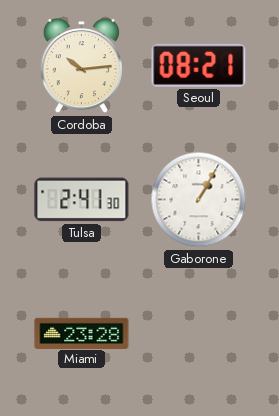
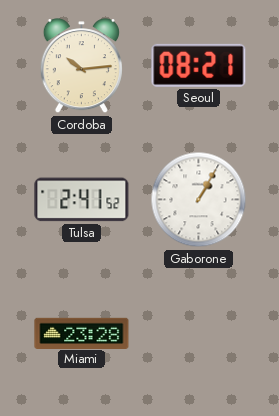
Tulsa: 2:41:30 -> 2:41:52
